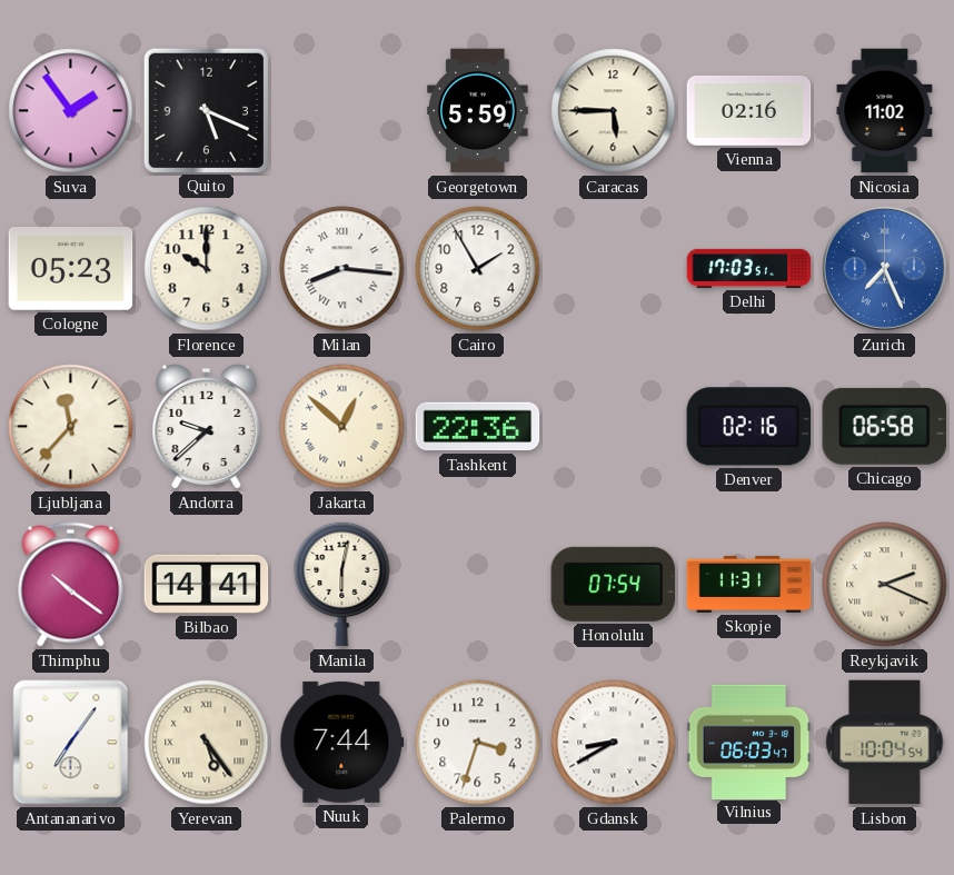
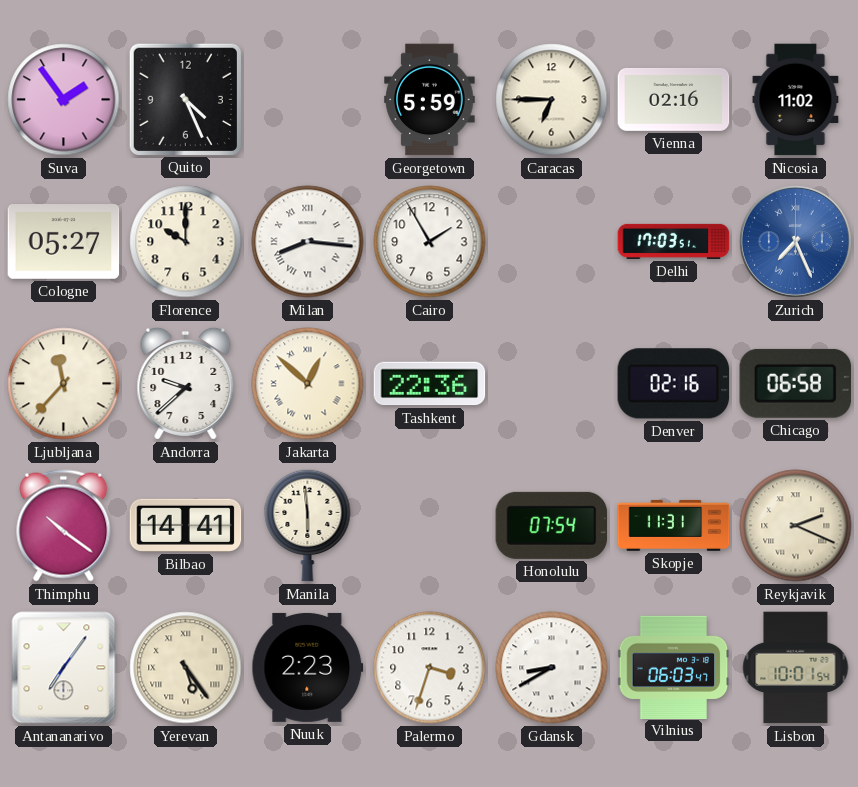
Quito: 5:19 -> 4:26
Caracas: 5:45 -> 6:45
Cologne: 05:23 -> 05:27
Manila: 6:02 -> 5:59
Nuuk: 7:44 -> 2:23
Lisbon: 10:04 -> 10:01
